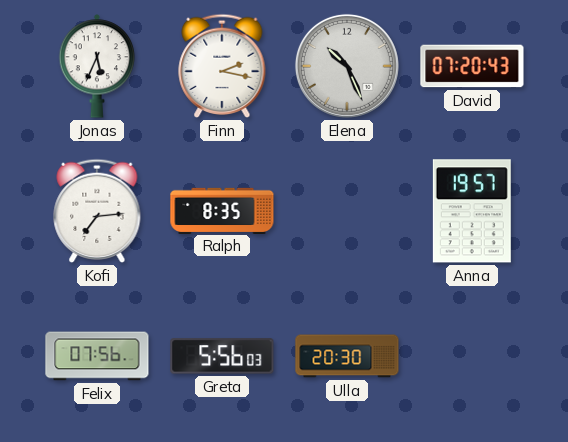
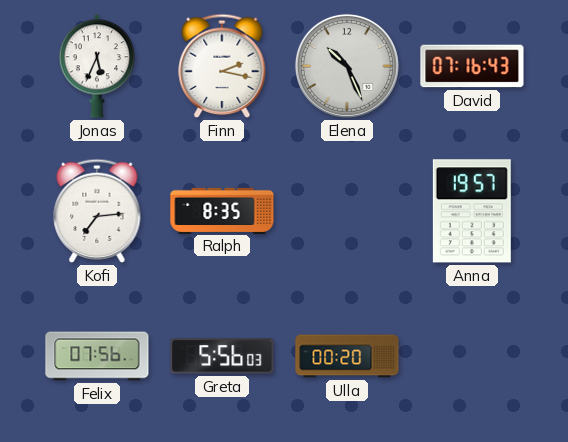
David: 07:20 -> 07:16
Ulla: 20:30 -> 00:20
